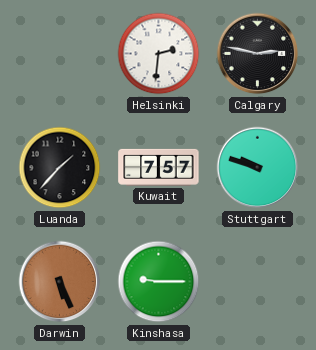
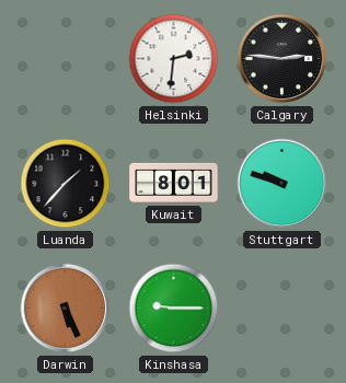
Calgary: 2:47 -> 2:46
Kuwait: 7:57 -> 8:01
